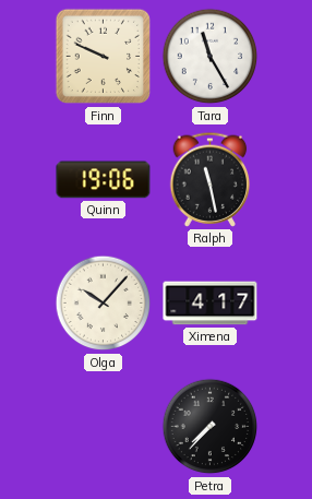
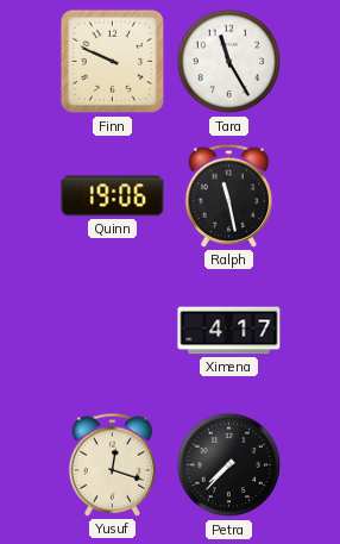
Olga: 10:07 -> none
Yusuf: none -> 12:18
